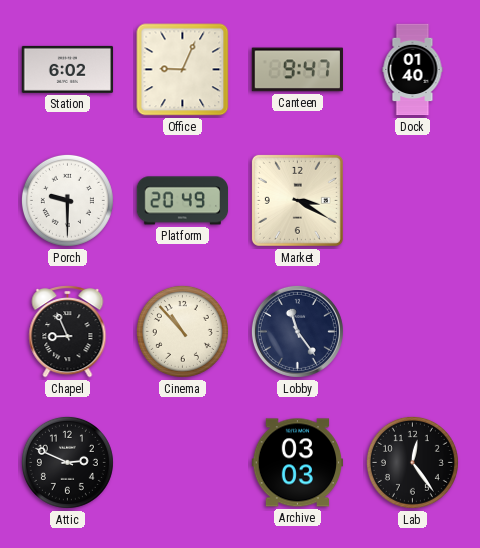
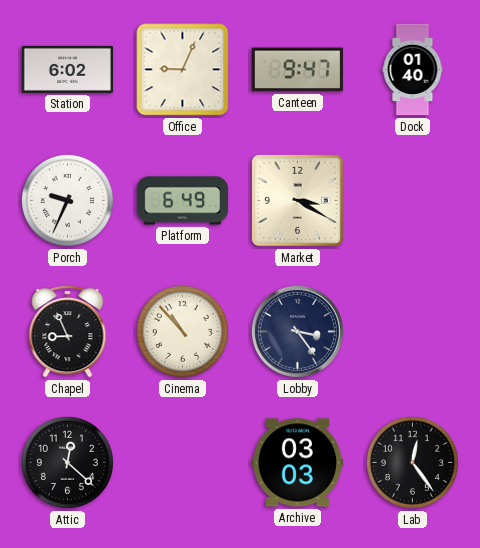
Porch: 9:30 -> 9:34
Platform: 20:49 -> 6:49
Lobby: 11:24 -> 3:24
Attic: 2:49 -> 12:22
